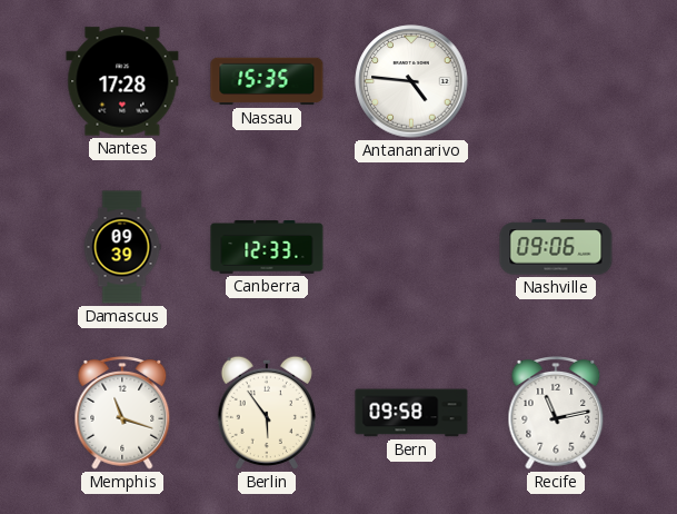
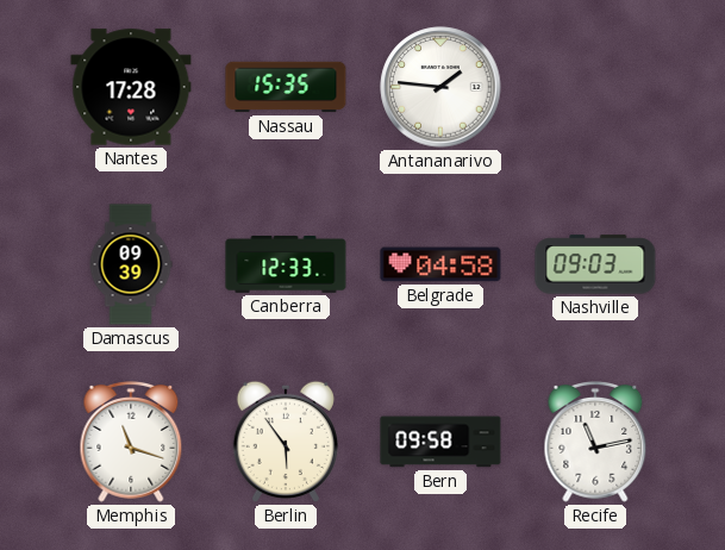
Antananarivo: 4:46 -> 1:46
Belgrade: none -> 04:58
Nashville: 09:06 -> 09:03
